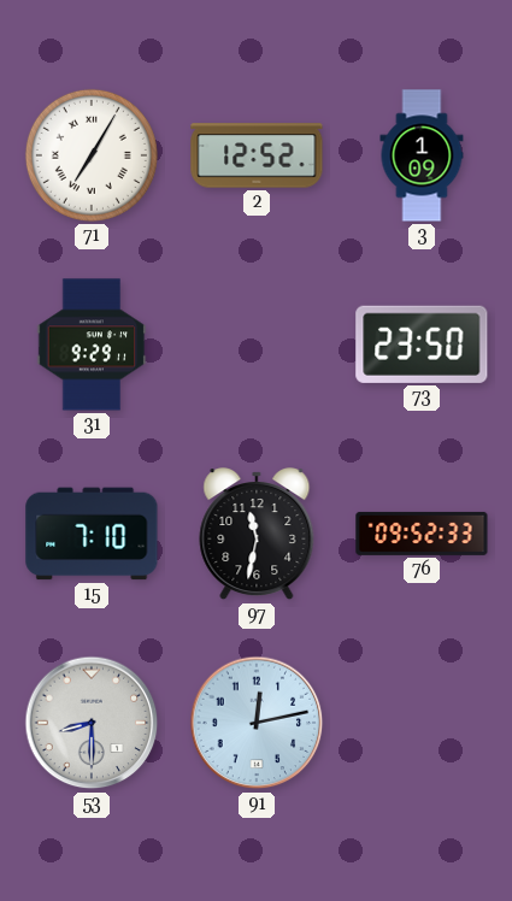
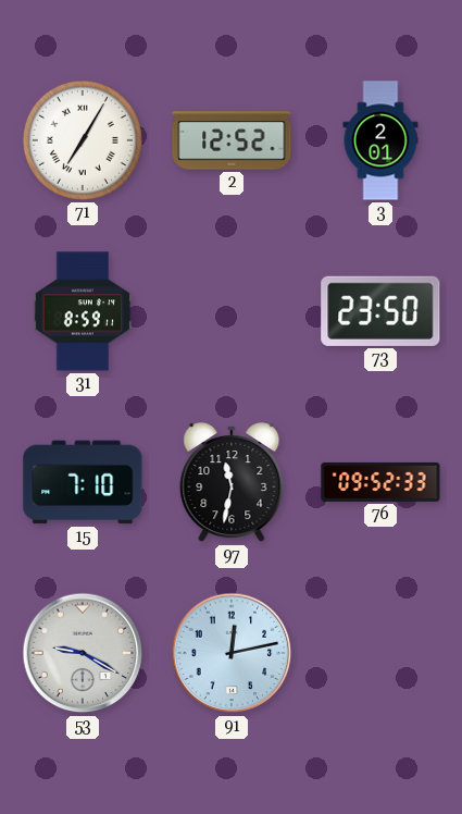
3: 1:09 -> 2:01
31: 9:29 -> 8:59
53: 8:30 -> 9:20
